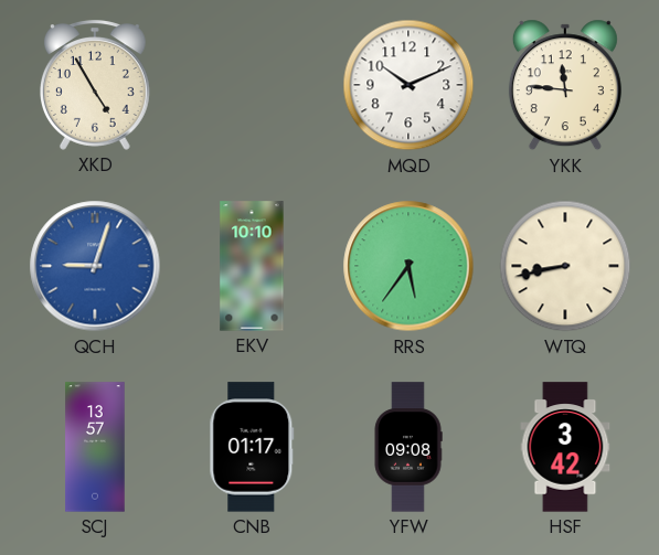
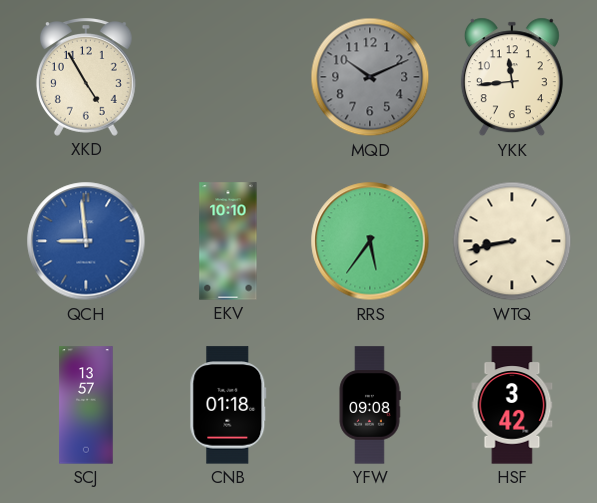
MQD dial: white -> grey
YKK: 11:46 -> 11:44
QCH: 9:03 -> 8:59
CNB: 01:17 -> 01:18
